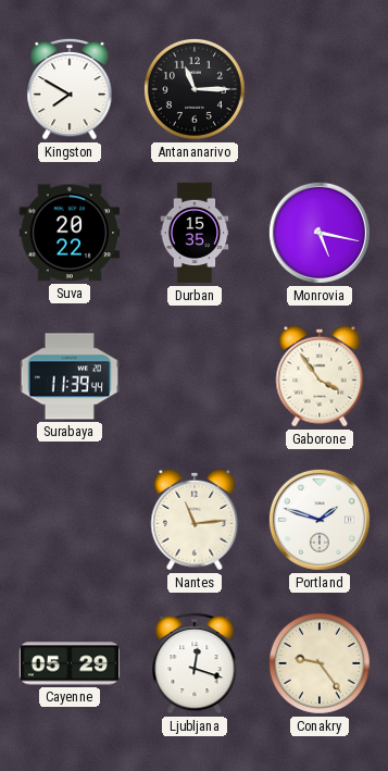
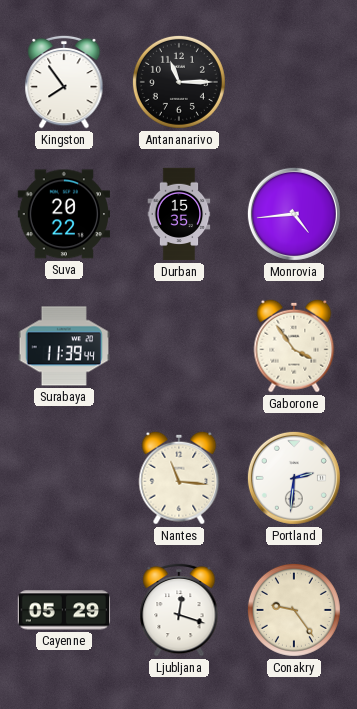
Kingston: 7:50 -> 7:54
Monrovia: 5:17 -> 4:44
Nantes: 11:14 -> 11:16
Portland: 1:48 -> 2:31
